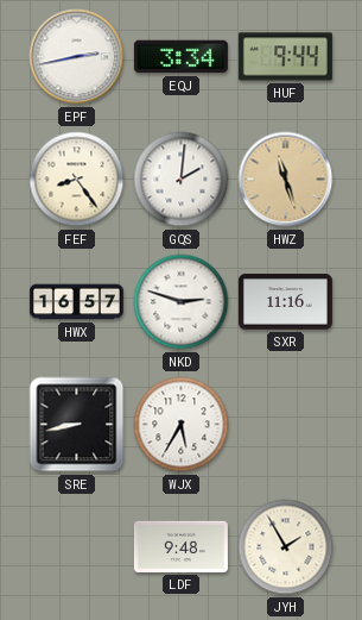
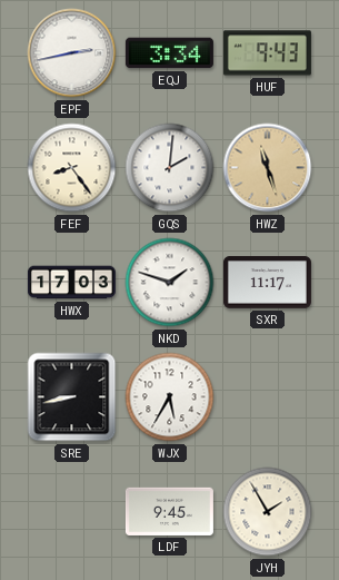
HUF: 9:44 -> 9:43
HWX: 16:57 -> 17:03
NKD: 2:48 -> 1:48
SXR: 11:16 -> 11:17
LDF: 9:48 -> 9:45
